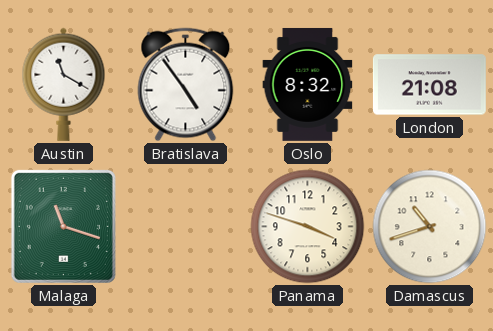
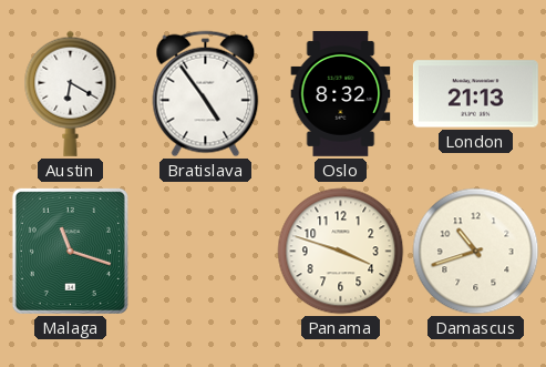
Austin: 11:20 -> 6:20
London: 21:08 -> 21:13
